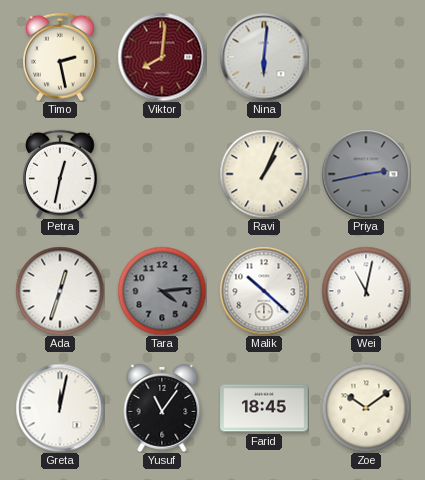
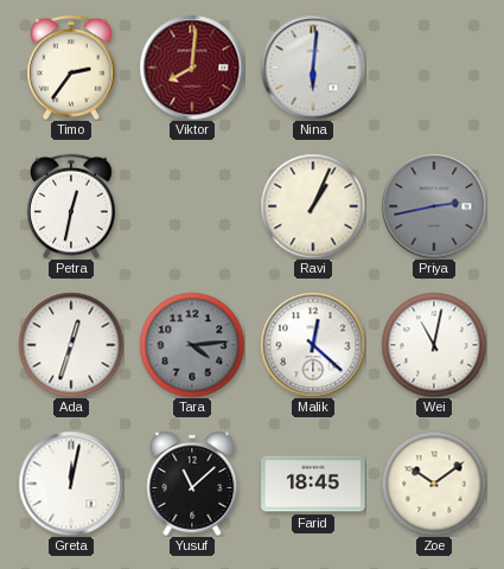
Timo: 2:28 -> 2:36
Malik: 10:22 -> 12:22
Yusuf: 11:06 -> 11:08
